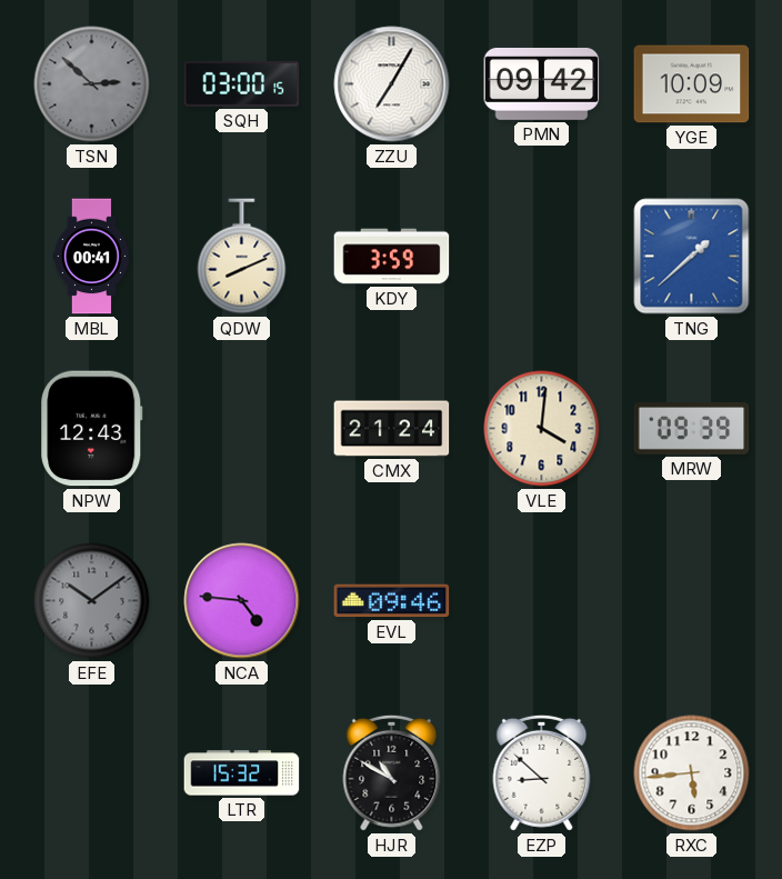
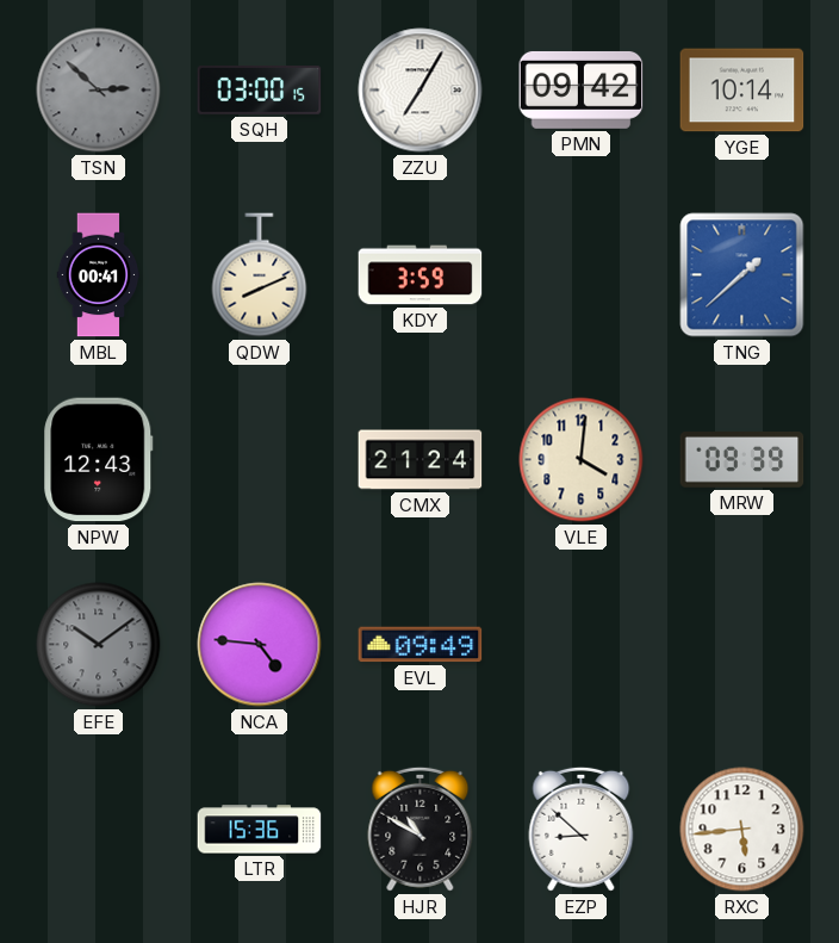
YGE: 10:09 -> 10:14
EVL: 09:46 -> 09:49
LTR: 15:32 -> 15:36
